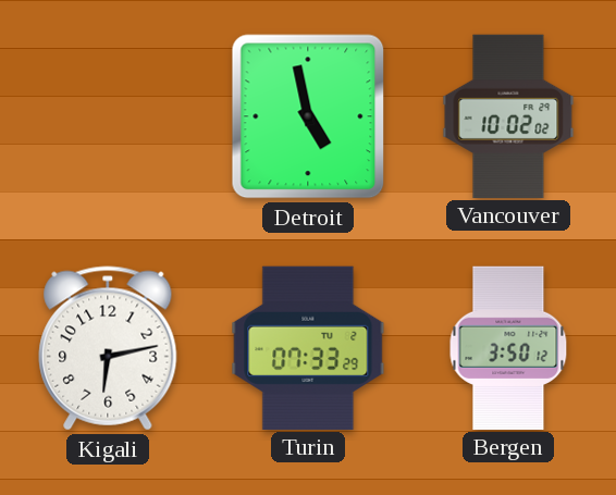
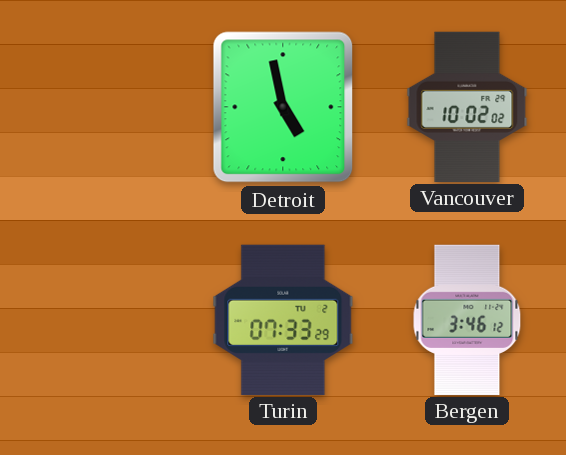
Kigali: 6:13 -> none
Bergen: 3:50 -> 3:46
